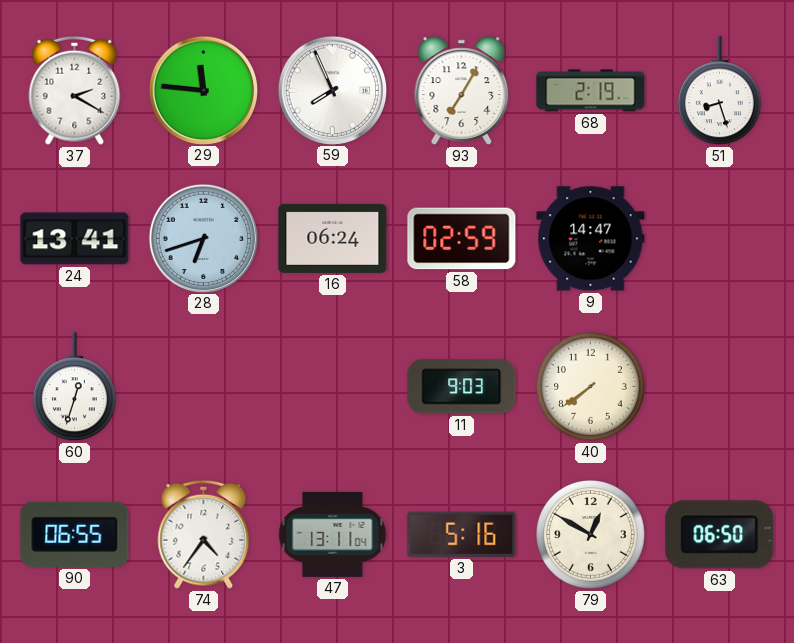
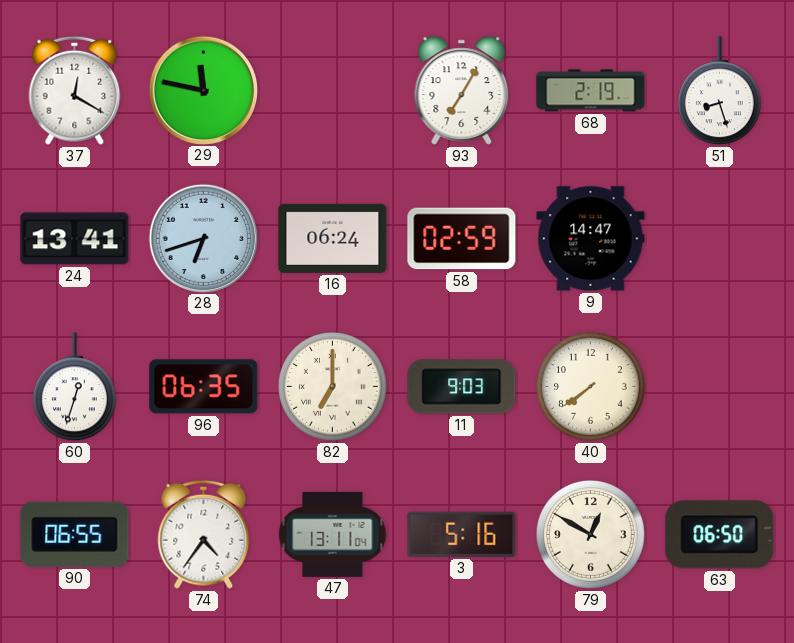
37: 2:20 -> 12:20
29: 11:46 -> 11:47
59: 7:56 -> none
96: none -> 06:35
82: none -> 7:00
